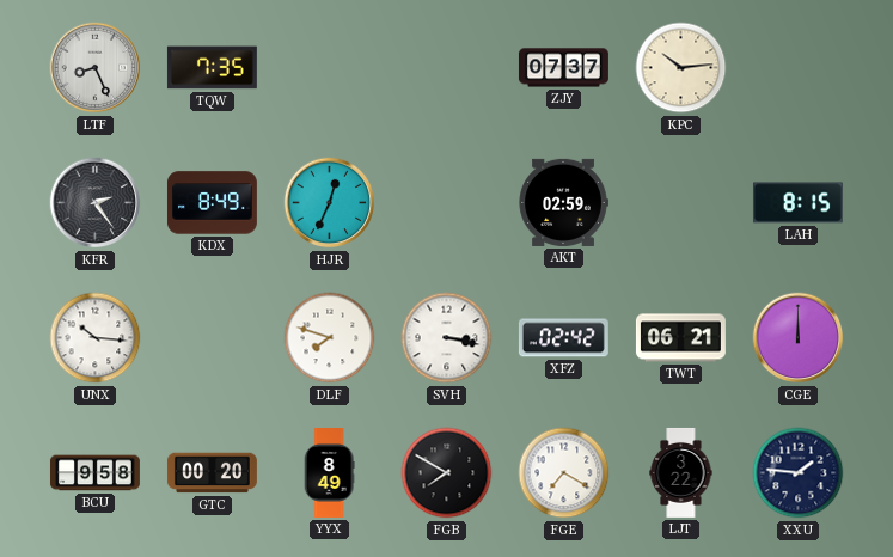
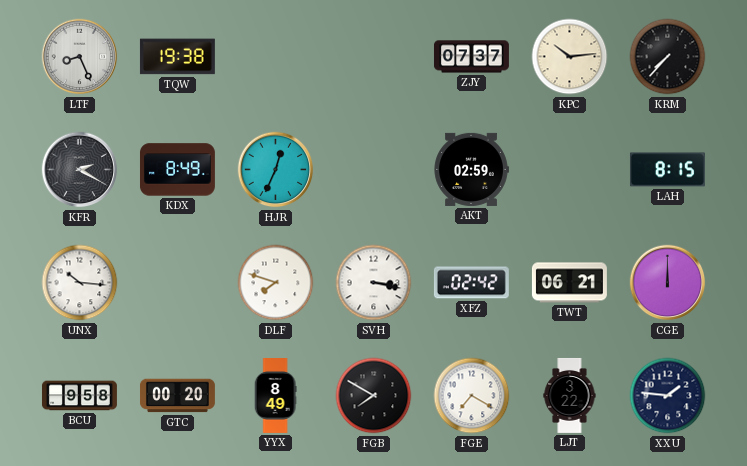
TQW: 7:35 -> 19:38
KRM: none -> 7:37
KFR: 2:24 -> 2:20
